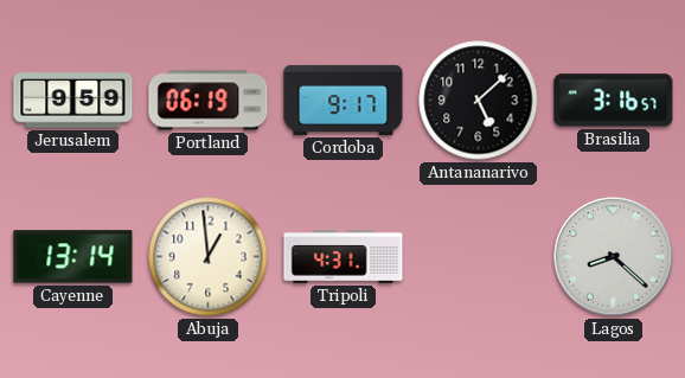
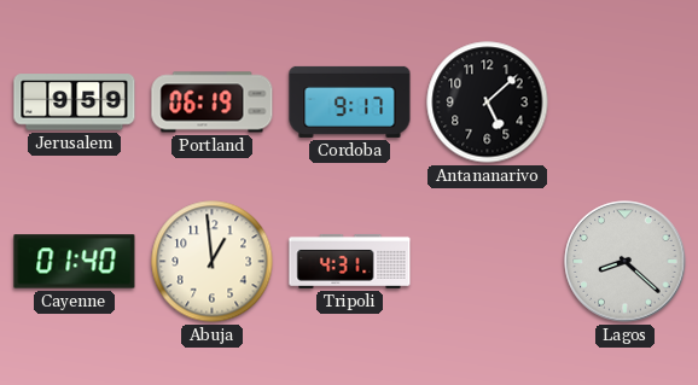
Brasilia: 3:16 -> none
Cayenne: 13:14 -> 01:40
